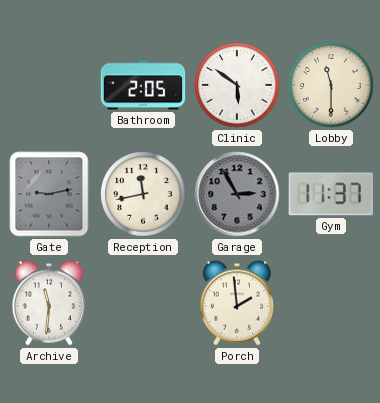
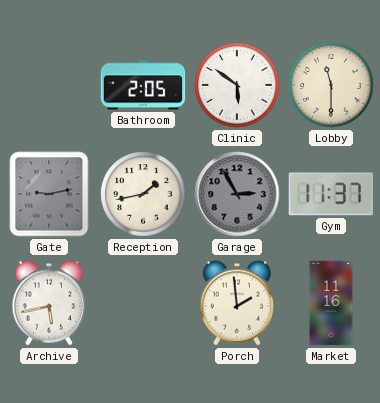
Reception: 11:43 -> 1:43
Archive: 11:31 -> 5:43
Market: none -> 11:16
